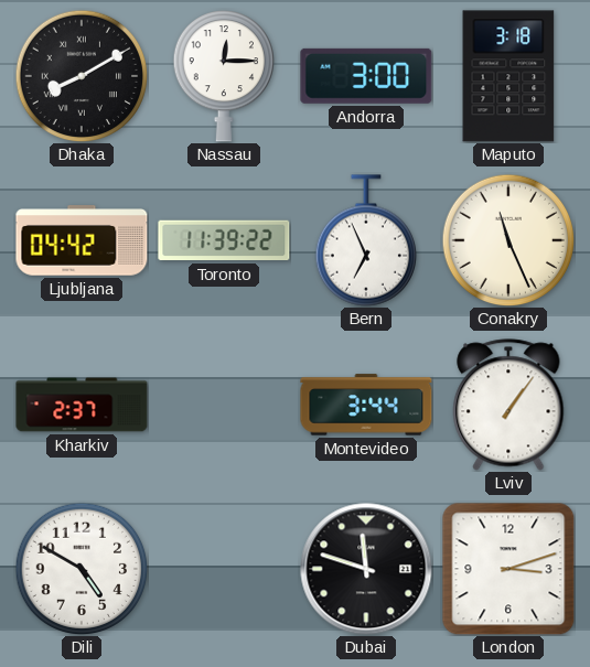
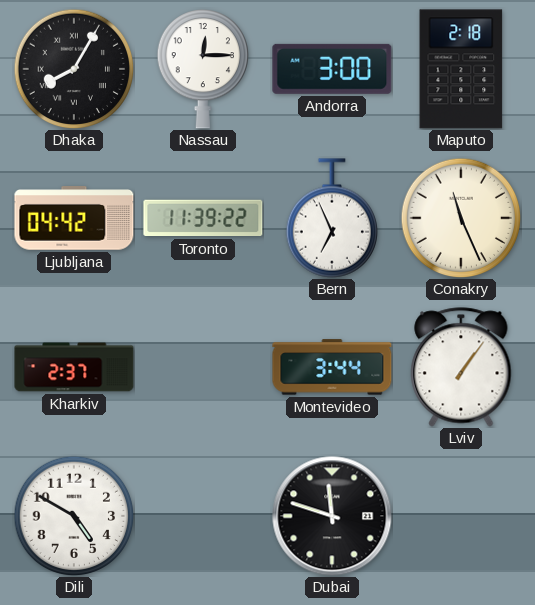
Dhaka: 8:10 -> 8:05
Maputo: 3:18 -> 2:18
London: 3:12 -> none
